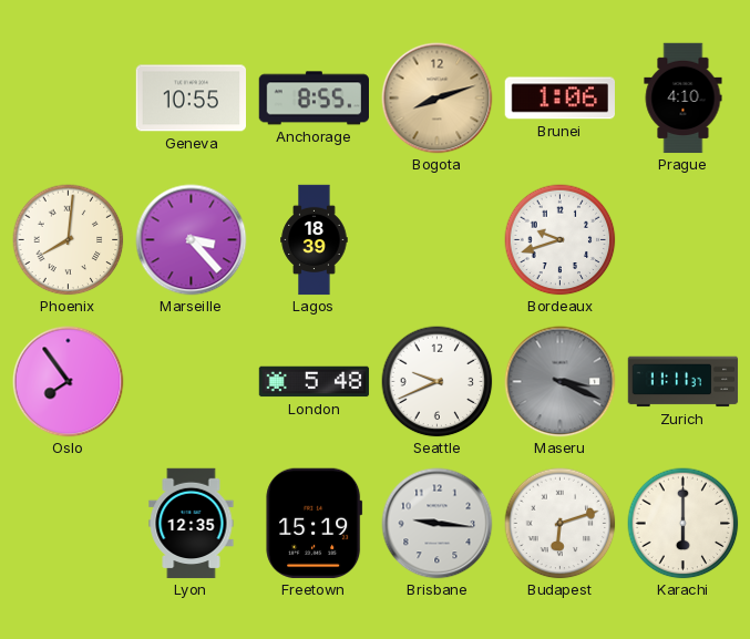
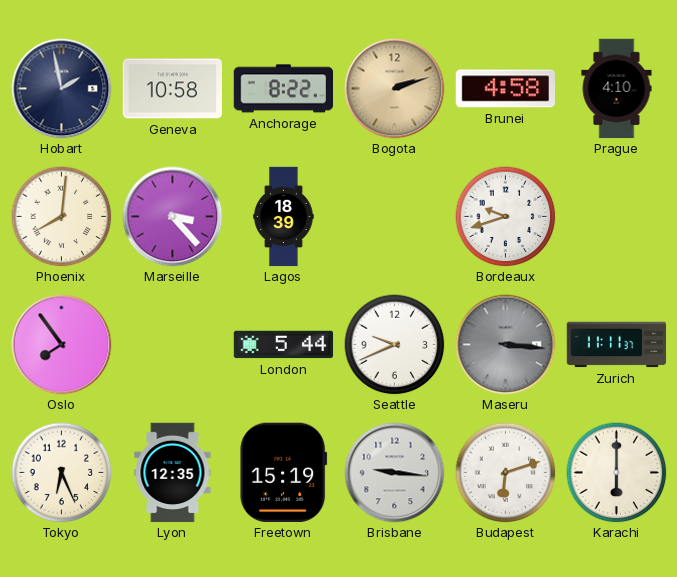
Hobart: none -> 1:58
Geneva: 10:55 -> 10:58
Anchorage: 8:55 -> 8:22
Bogota: 8:12 -> 2:12
Brunei: 1:06 -> 4:58
London: 5:48 -> 5:44
Maseru: 3:19 -> 3:16
Tokyo: none -> 6:26
